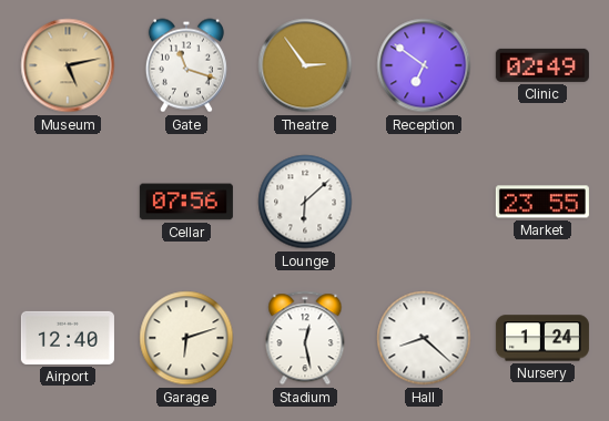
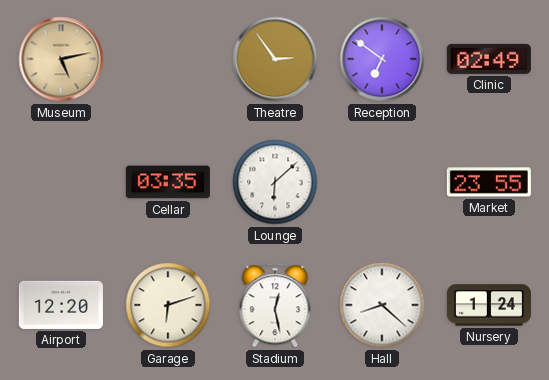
Gate: 11:18 -> none
Cellar: 07:56 -> 03:35
Airport: 12:40 -> 12:20
